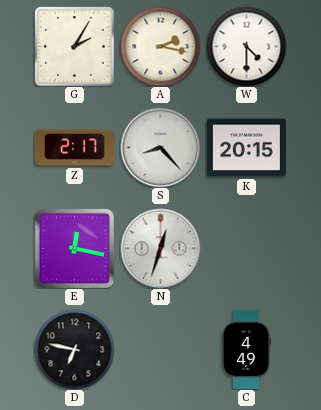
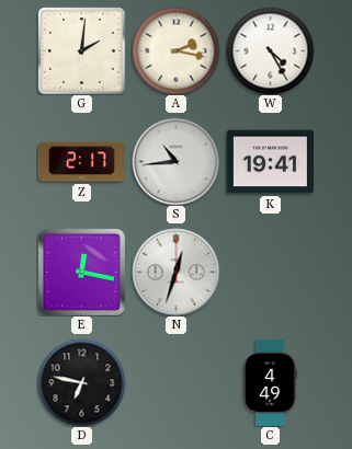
G: 2:05 -> 2:01
W: 4:30 -> 4:25
S: 8:23 -> 10:44
K: 20:15 -> 19:41
